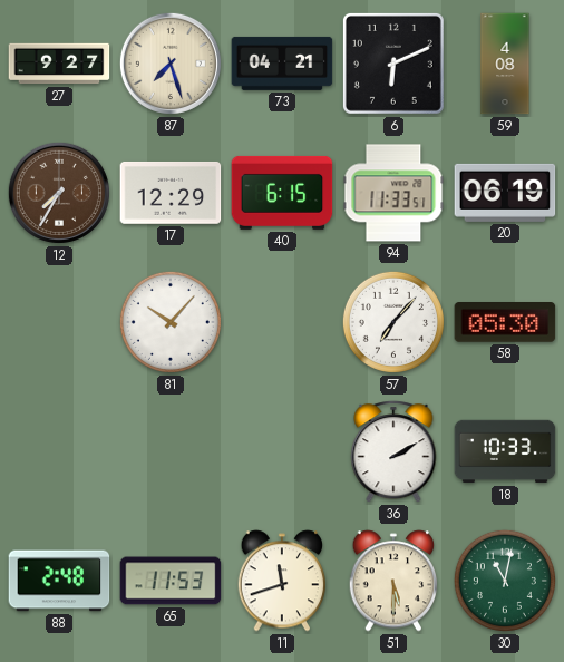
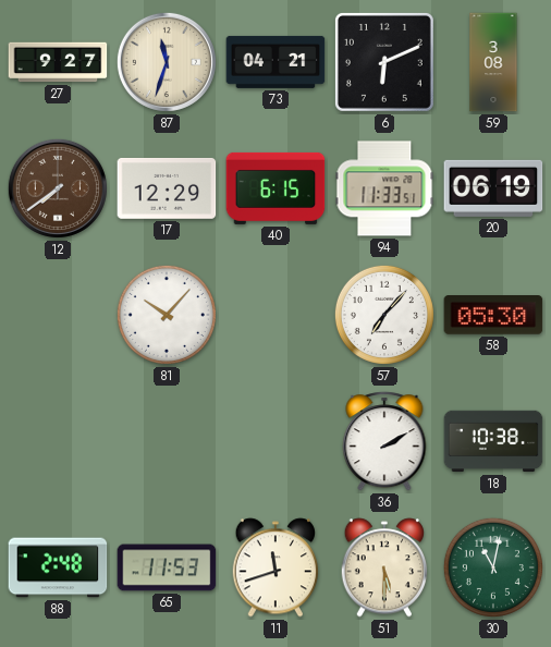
87: 7:27 -> 11:33
59: 4:08 -> 3:08
12: 7:35 -> 7:39
18: 10:33 -> 10:38
